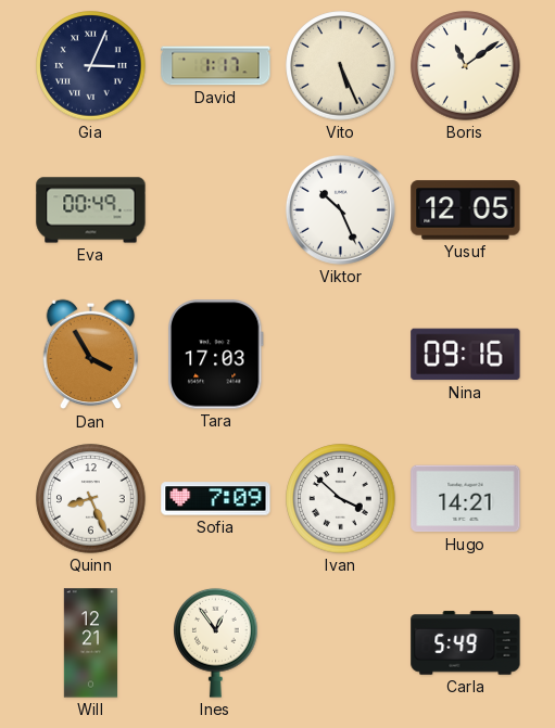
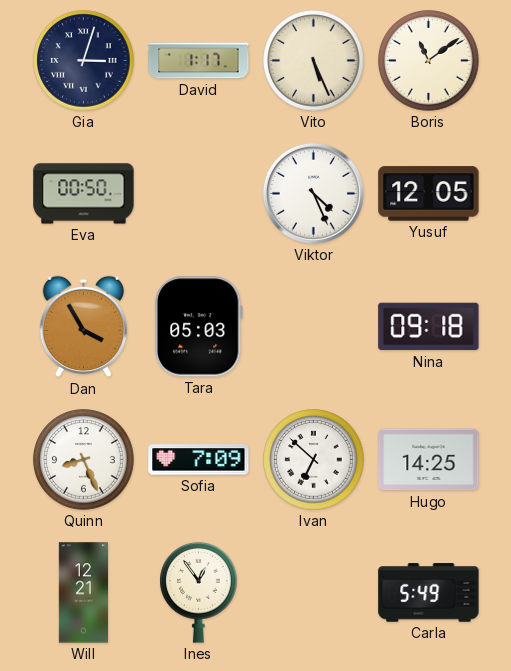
Gia: 3:04 -> 3:03
Eva: 00:49 -> 00:50
Viktor: 10:26 -> 4:26
Tara: 17:03 -> 05:03
Nina: 09:16 -> 09:18
Ivan: 3:52 -> 6:52
Hugo: 14:21 -> 14:25
